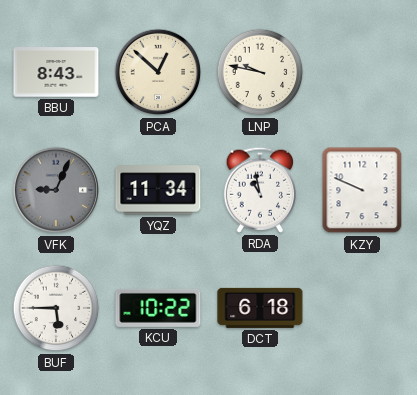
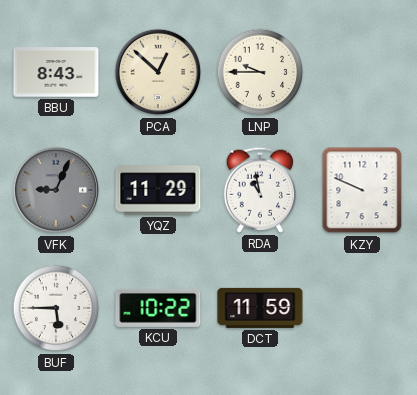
LNP: 9:47 -> 9:45
YQZ: 11:34 -> 11:29
DCT: 6:18 -> 11:59
